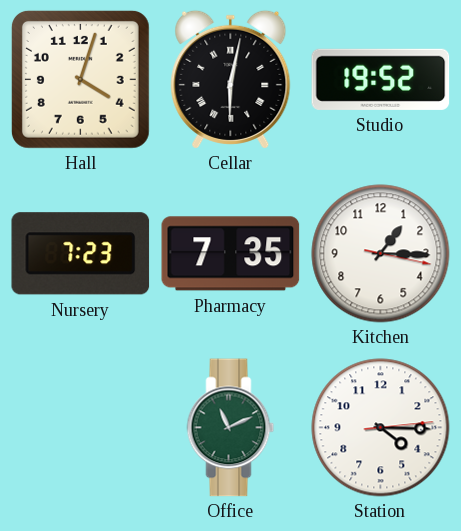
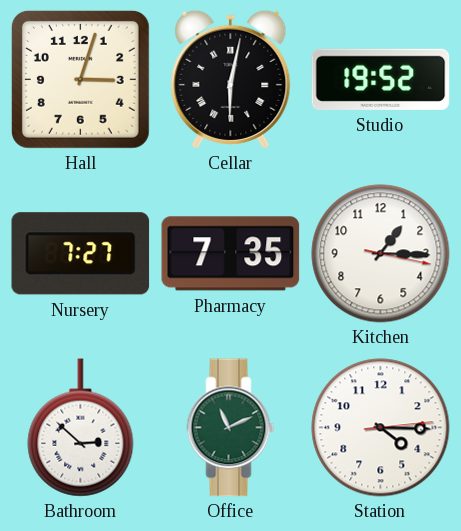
Hall: 4:03 -> 3:03
Nursery: 7:23 -> 7:27
Bathroom: none -> 2:52
